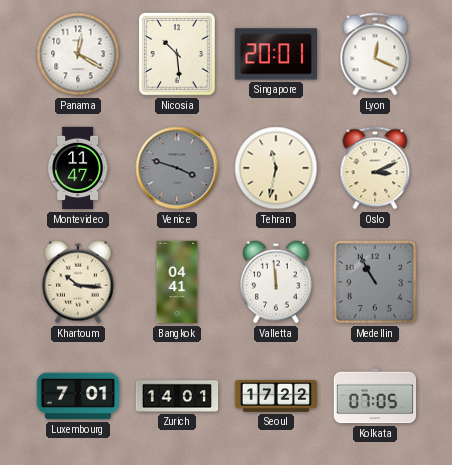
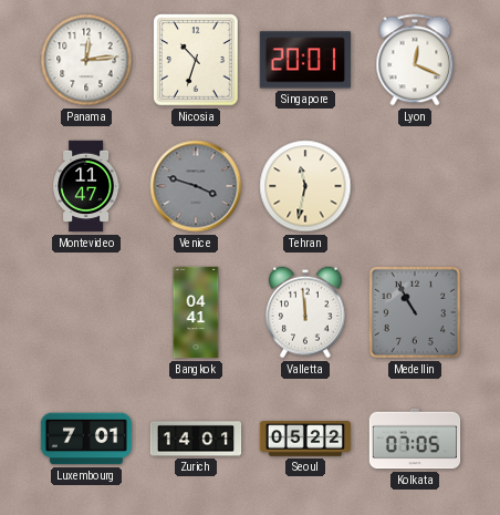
Panama: 12:20 -> 12:14
Nicosia: 10:29 -> 10:33
Oslo: 3:11 -> none
Khartoum: 10:16 -> none
Seoul: 17:22 -> 05:22
